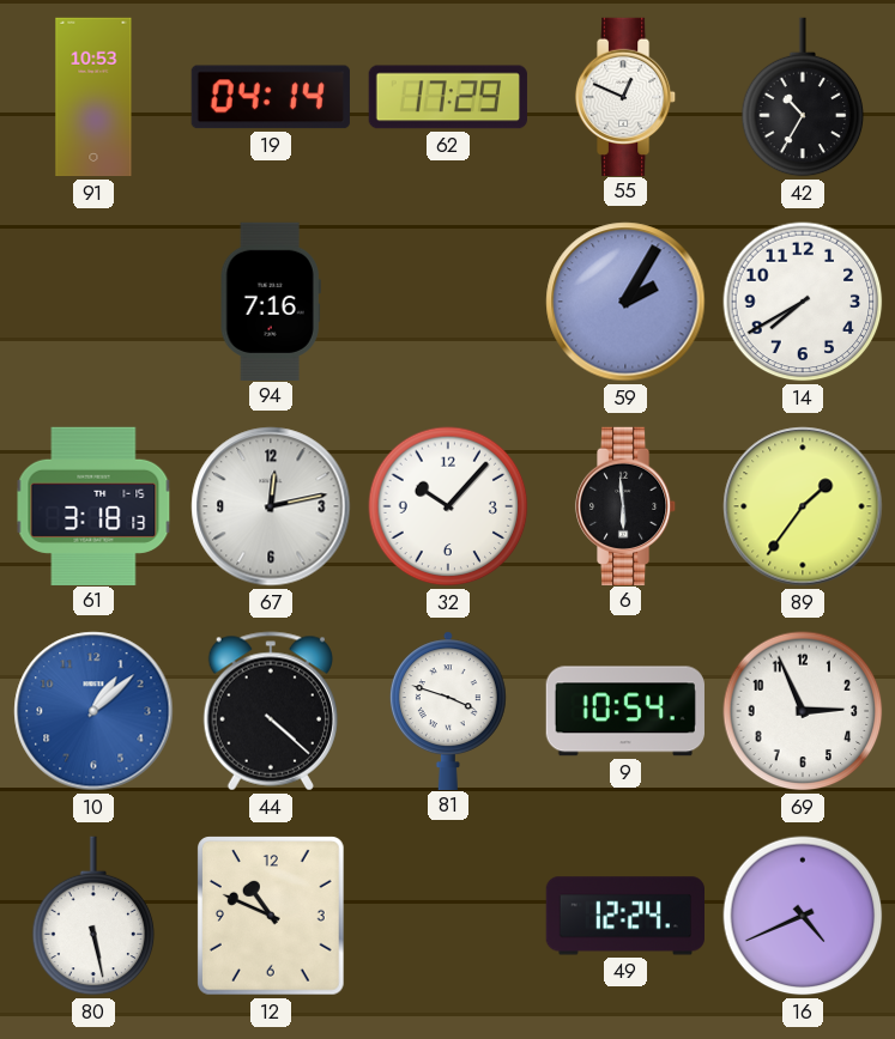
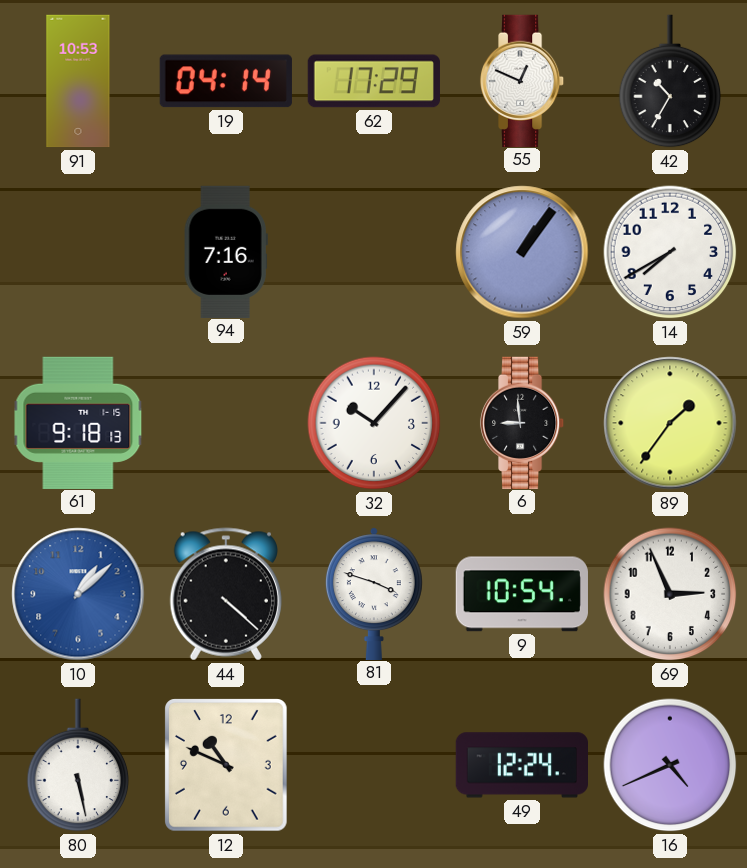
59: 2:05 -> 1:06
61: 3:18 -> 9:18
67: 12:13 -> none
6: 5:59 -> 8:59
